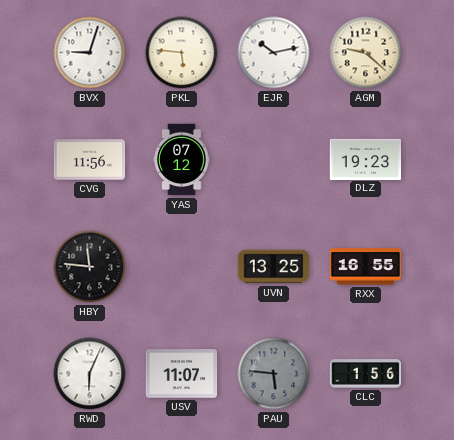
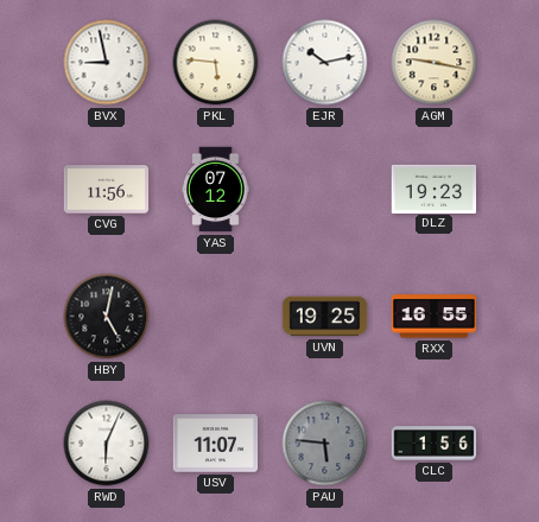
BVX: 9:03 -> 8:58
AGM: 9:22 -> 9:17
HBY: 11:46 -> 5:02
UVN: 13:25 -> 19:25
